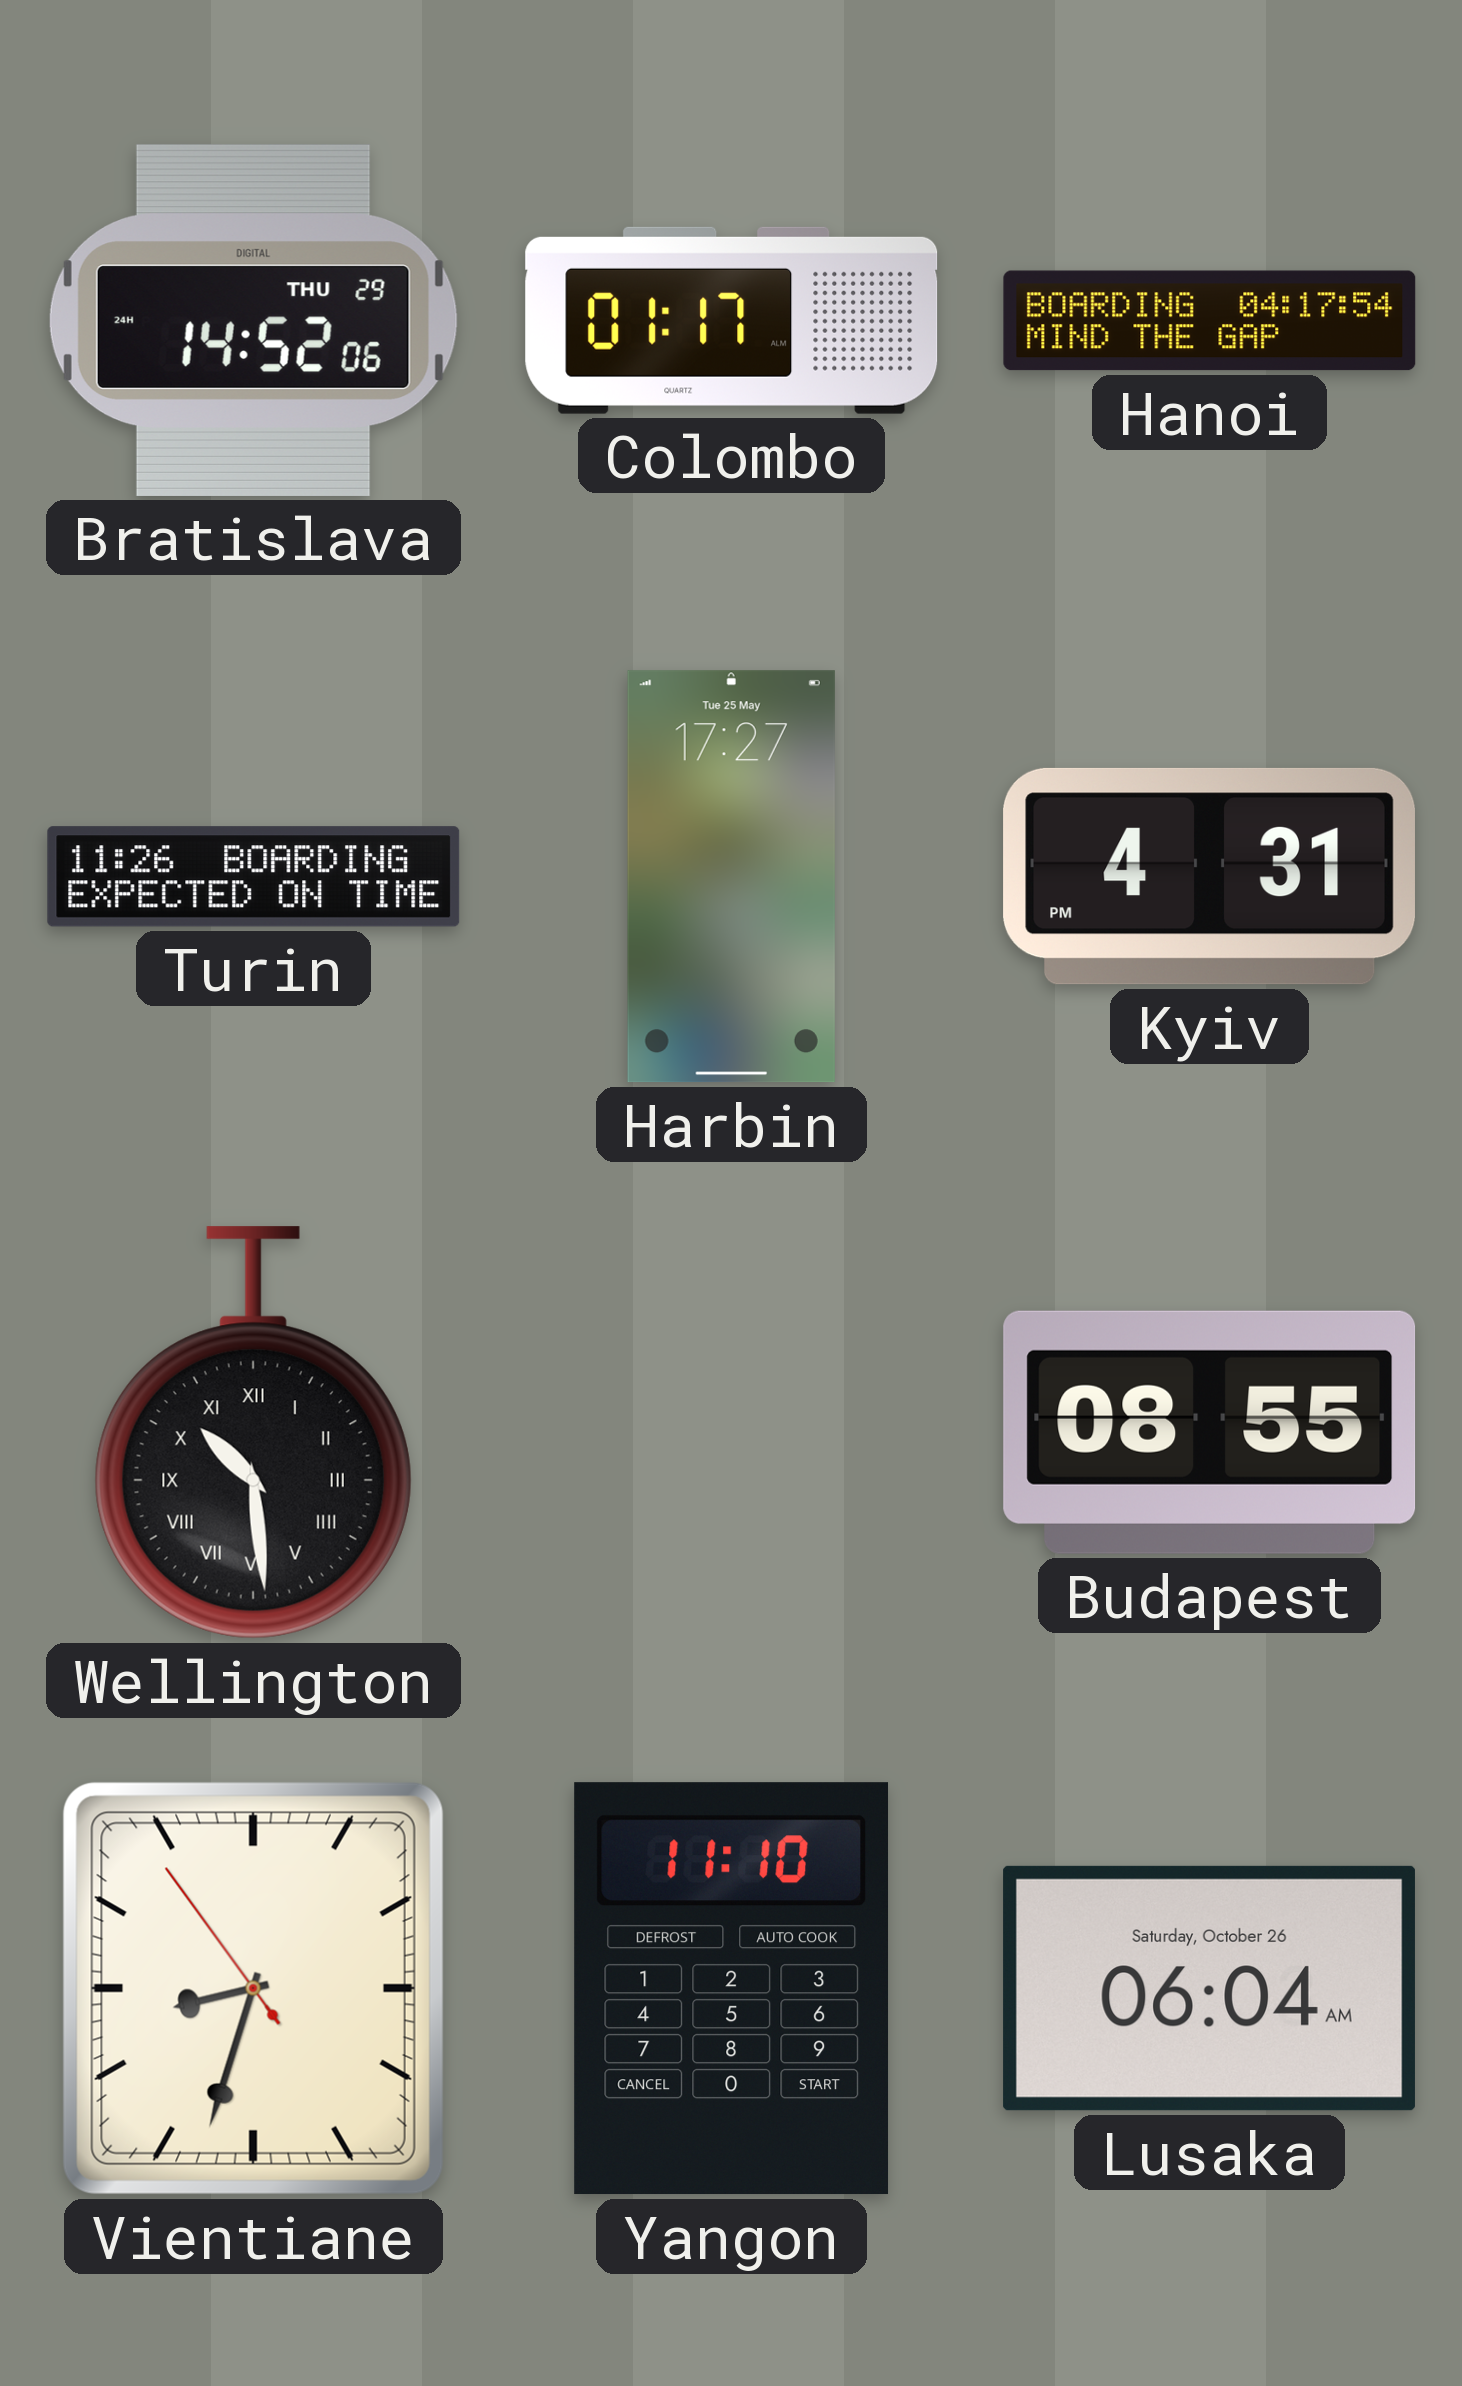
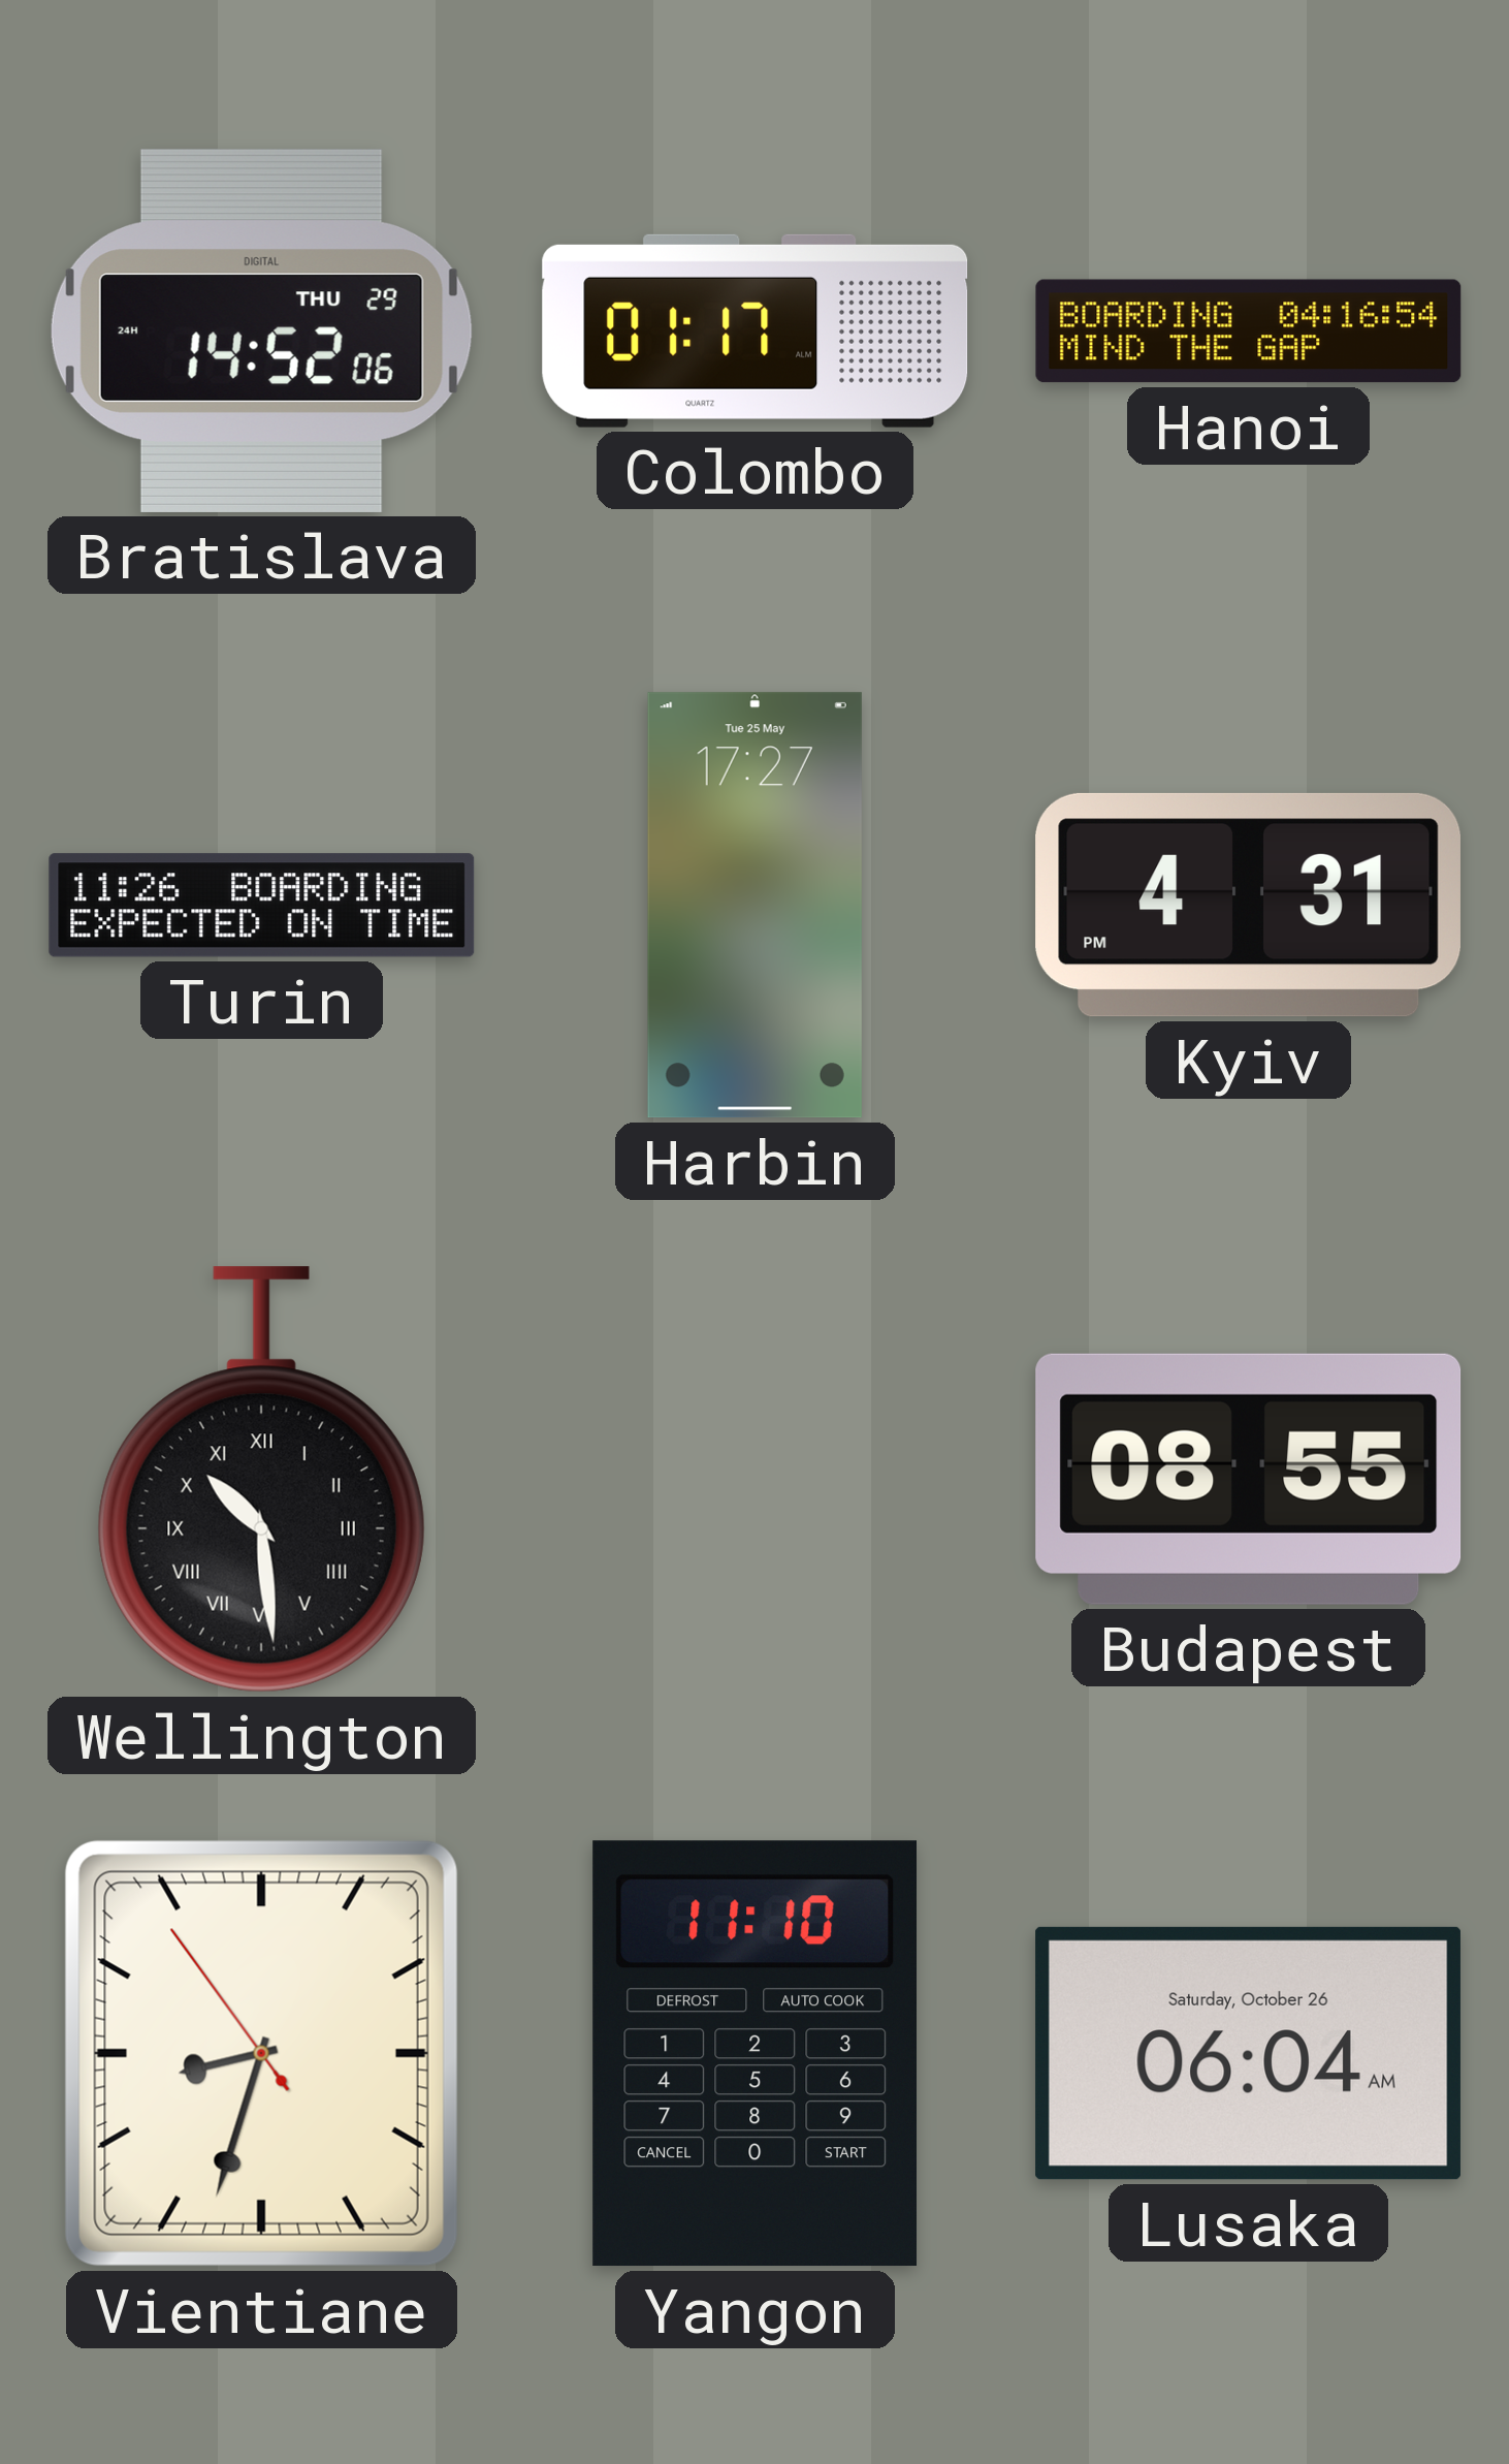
Hanoi: 04:17 -> 04:16
